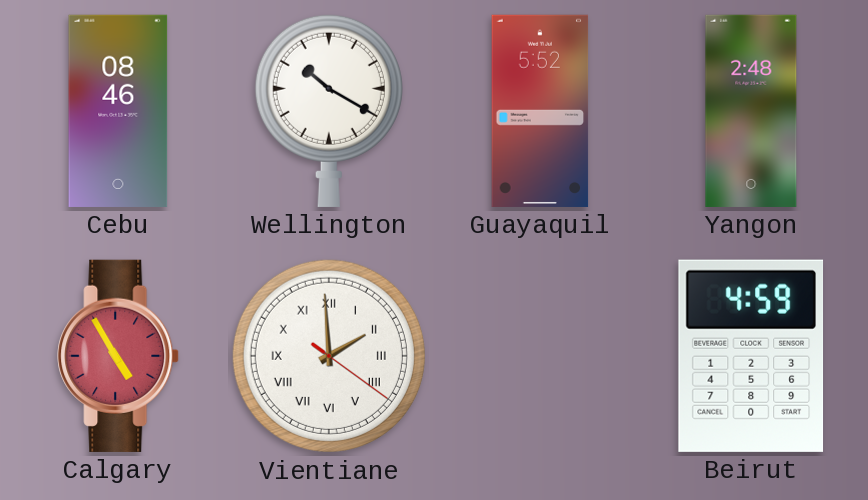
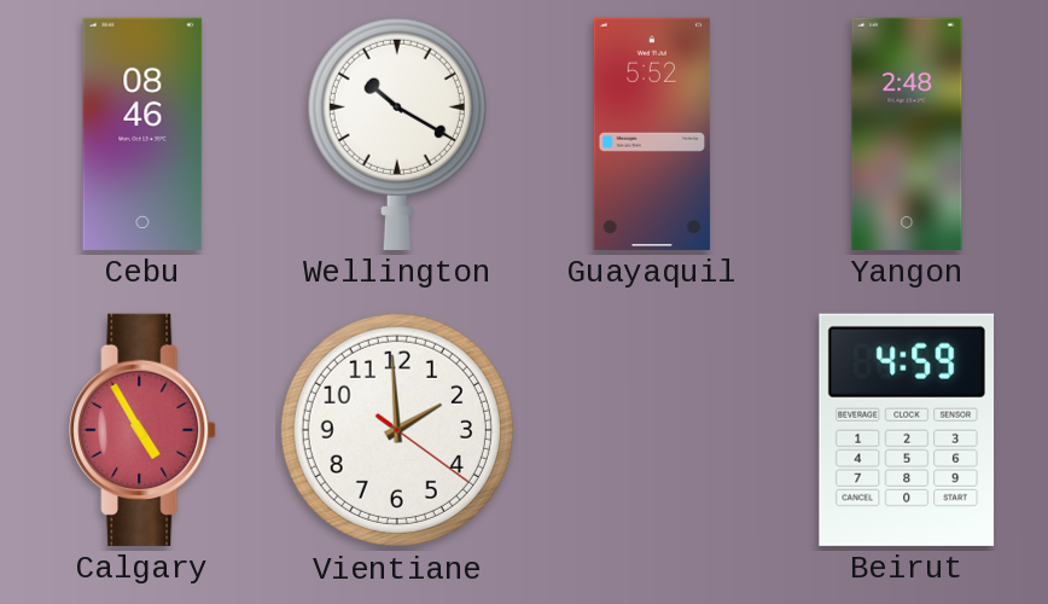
Vientiane numerals: Roman -> Arabic
